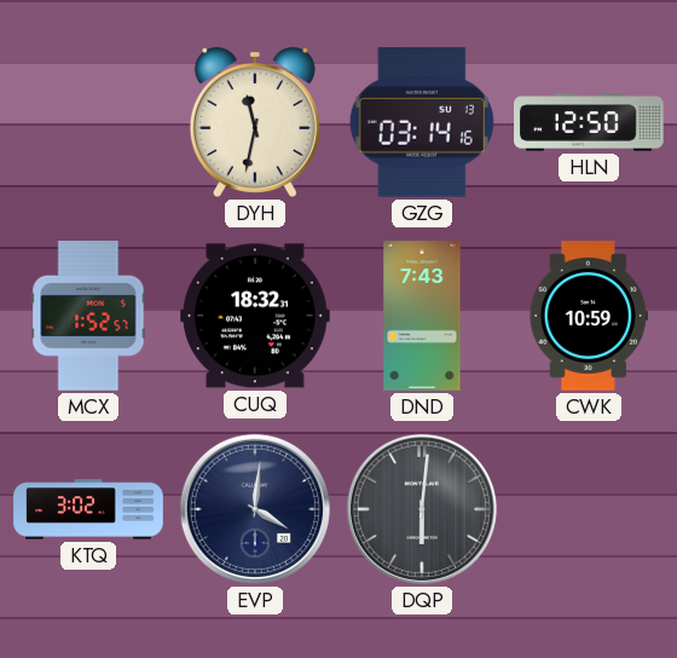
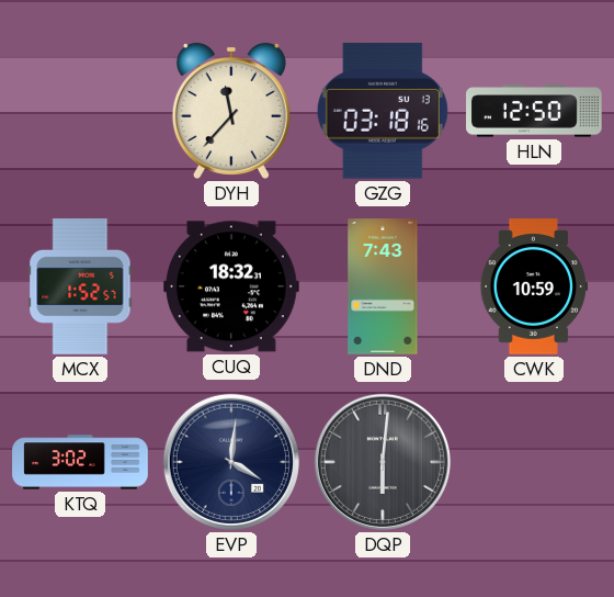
DYH: 11:32 -> 11:37
GZG: 03:14 -> 03:18
